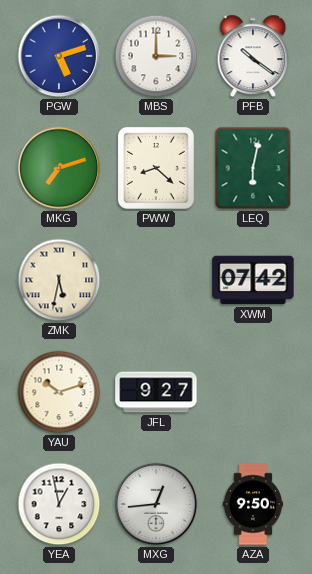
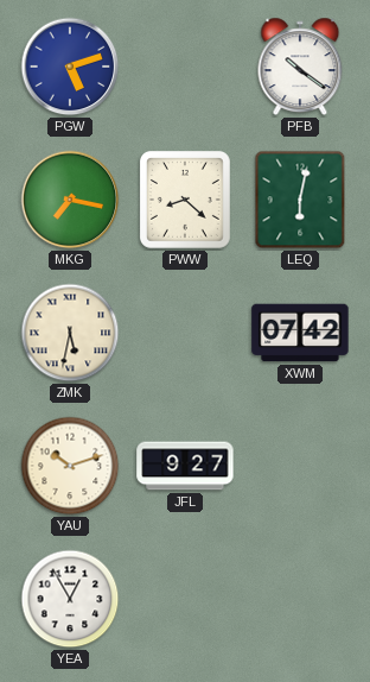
MBS: 3:00 -> none
MKG: 7:12 -> 7:17
YEA: 12:58 -> 12:55
MXG: 12:44 -> none
AZA: 9:50 -> none
